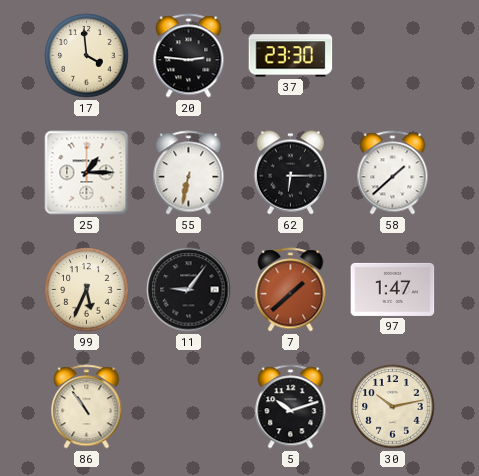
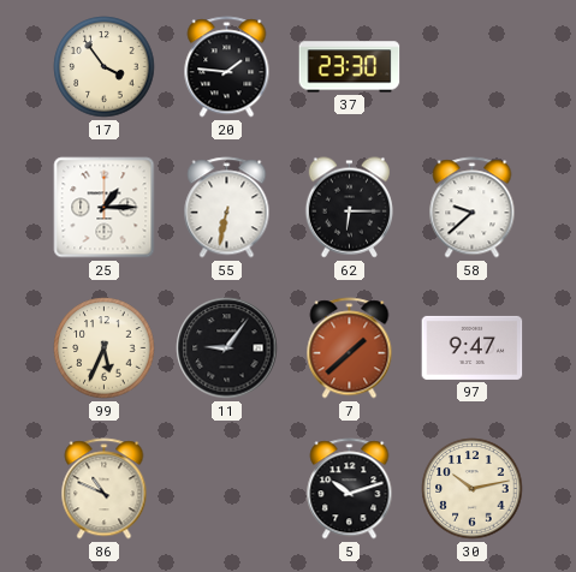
17: 3:59 -> 3:54
20: 2:46 -> 1:46
58: 1:38 -> 9:38
97: 1:47 -> 9:47
86: 10:54 -> 10:49
